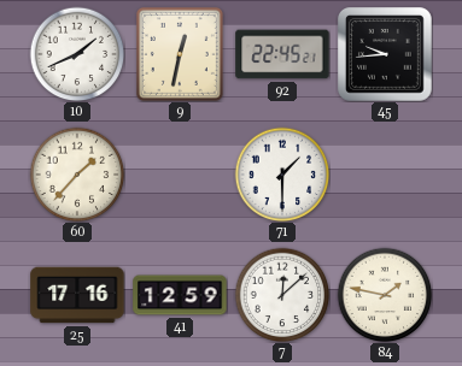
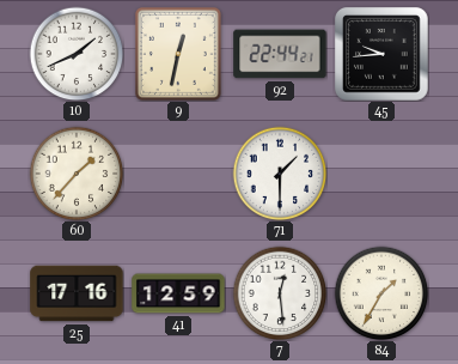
92: 22:45 -> 22:44
7: 12:08 -> 12:29
84: 1:47 -> 1:35
